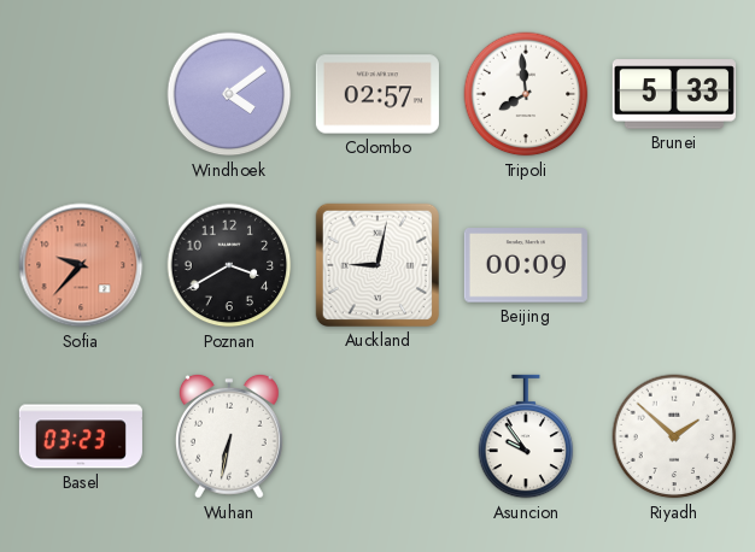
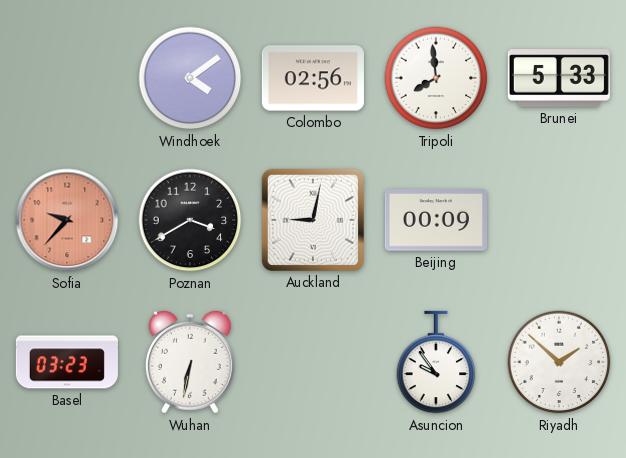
Colombo: 02:57 -> 02:56
